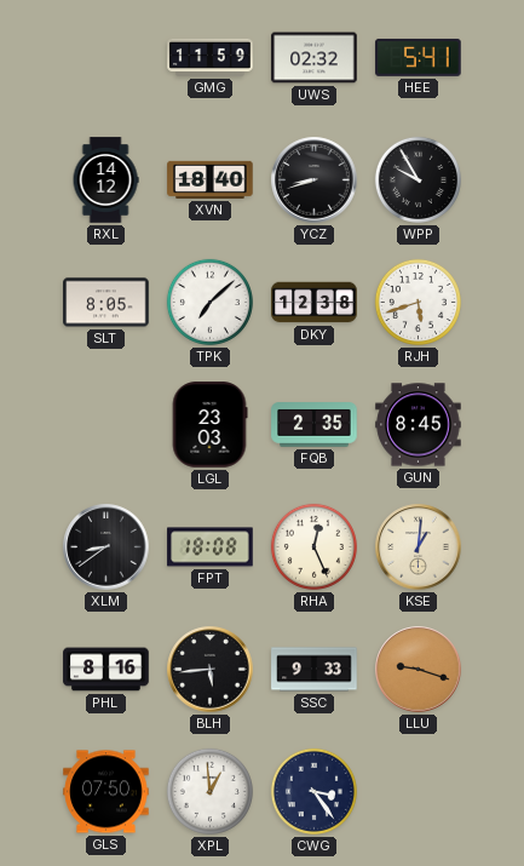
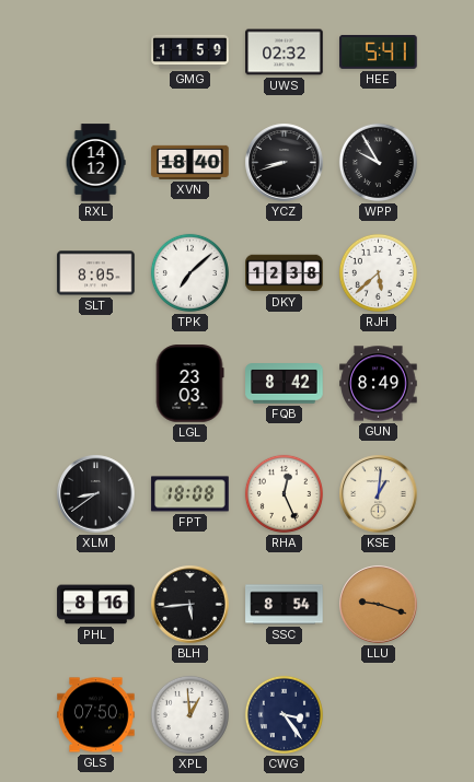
RJH: 5:42 -> 5:38
FQB: 2:35 -> 8:42
GUN: 8:45 -> 8:49
SSC: 9:33 -> 8:54
